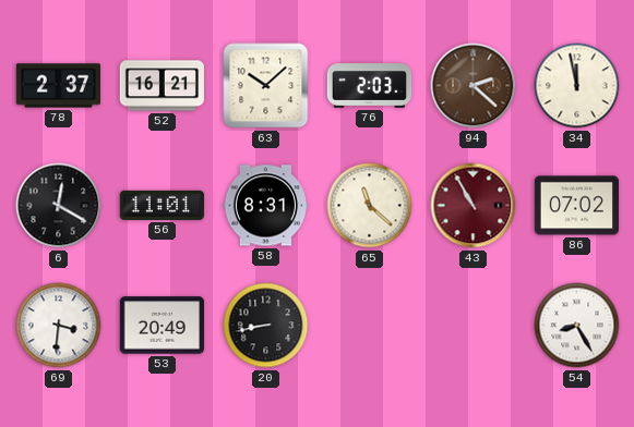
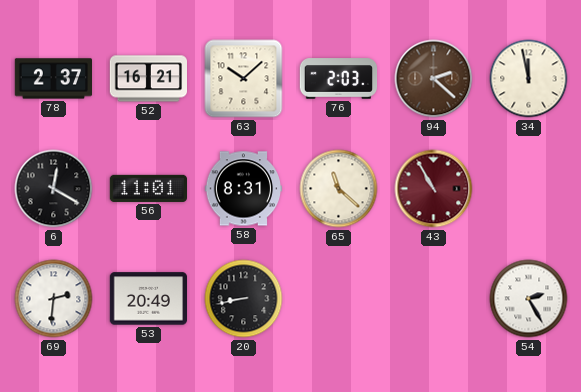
86: 07:02 -> none
69: 3:31 -> 2:31
54: 8:25 -> 2:25
